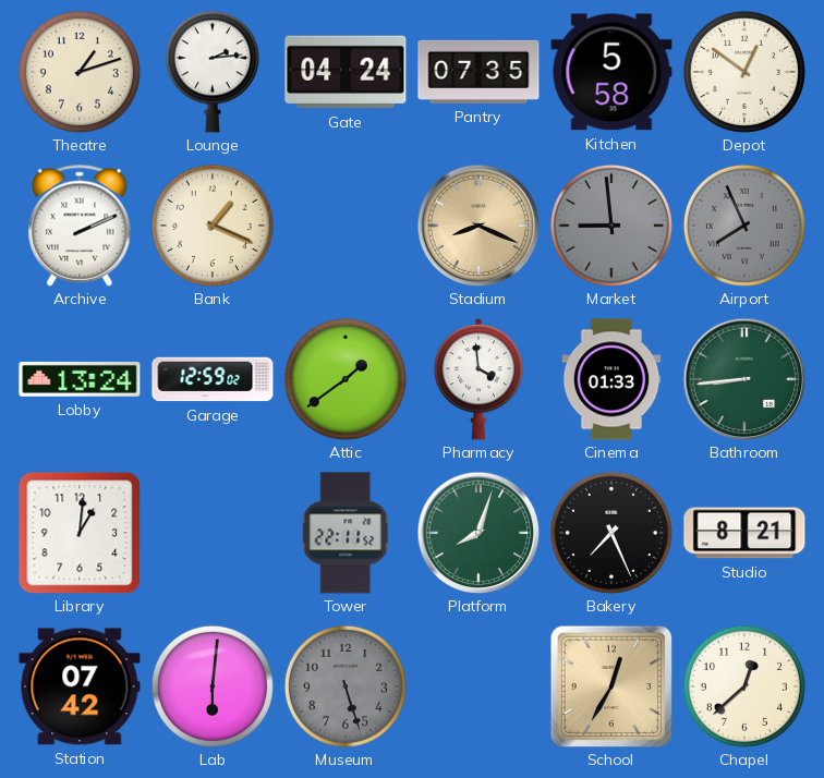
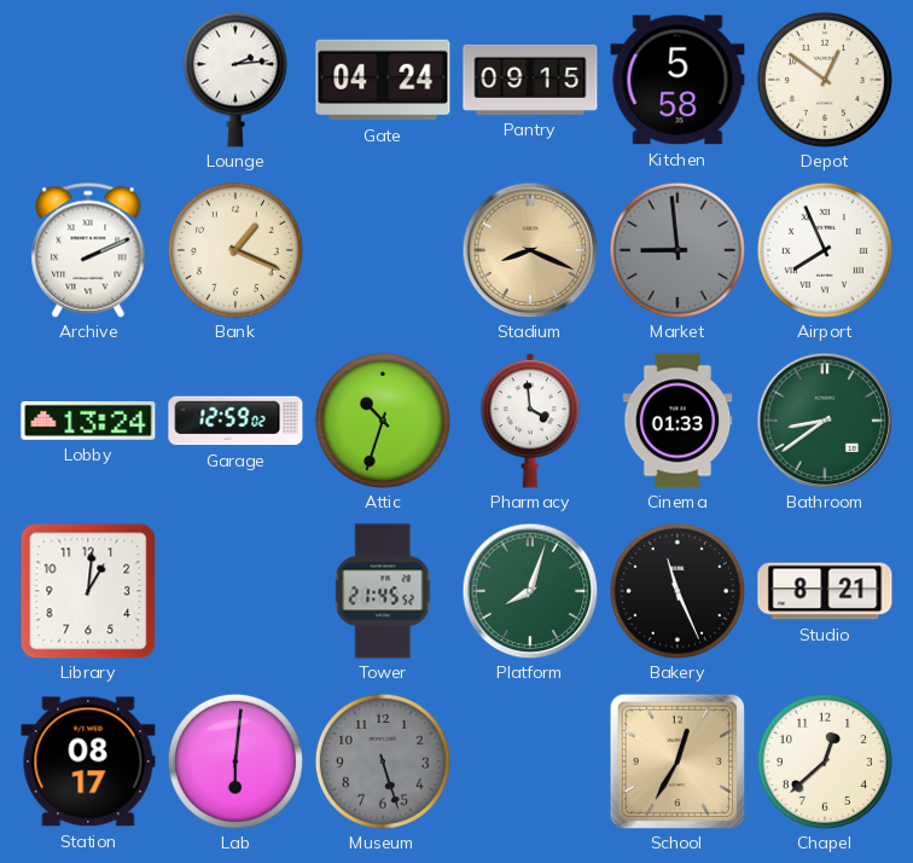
Theatre: 1:12 -> none
Pantry: 07:35 -> 09:15
Airport dial: grey -> white
Attic: 1:39 -> 10:33
Bathroom: 8:44 -> 8:39
Tower: 22:11 -> 21:45
Bakery: 7:26 -> 11:26
Station: 07:42 -> 08:17
